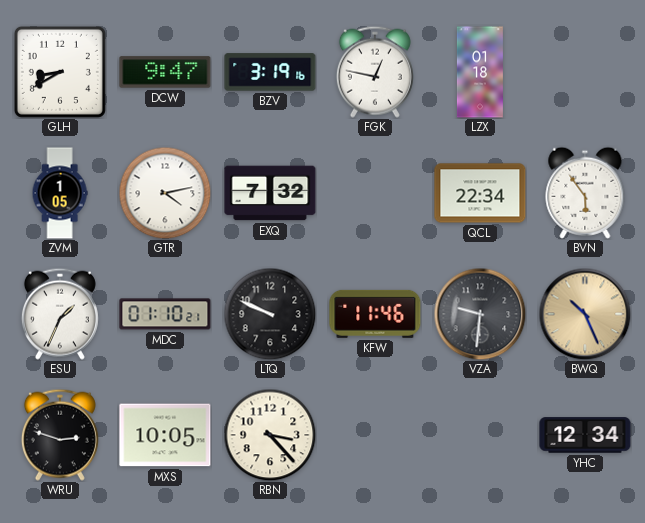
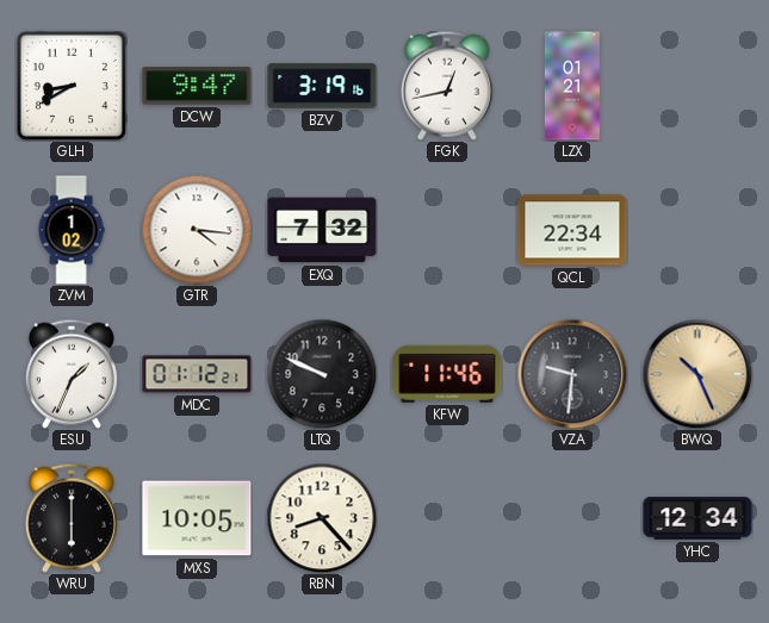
FGK: 12:47 -> 12:43
LZX: 01:18 -> 01:21
ZVM: 1:05 -> 1:02
GTR: 4:13 -> 4:16
BVN: 5:54 -> none
MDC: 01:10 -> 01:12
WRU: 2:48 -> 6:00
RBN: 3:23 -> 8:23
